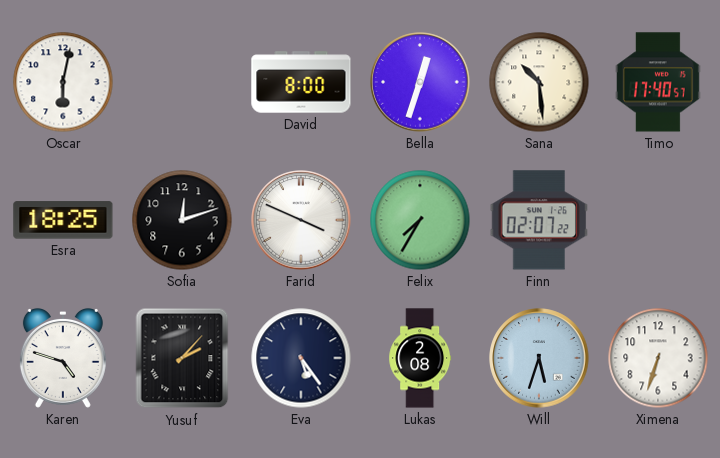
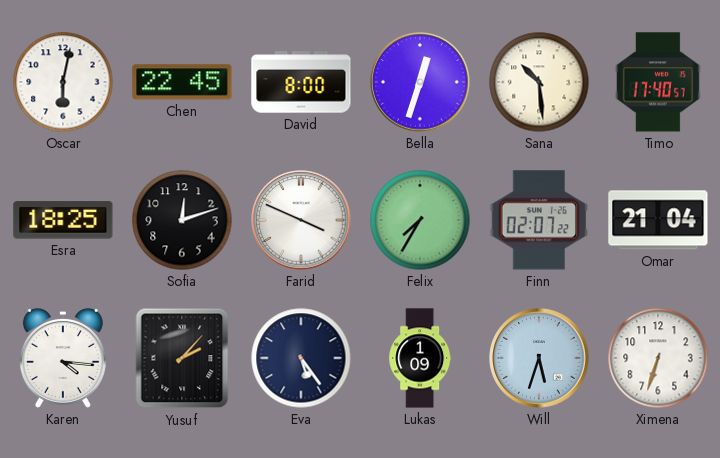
Chen: none -> 22:45
Omar: none -> 21:04
Karen: 4:48 -> 4:16
Lukas: 2:08 -> 1:09
